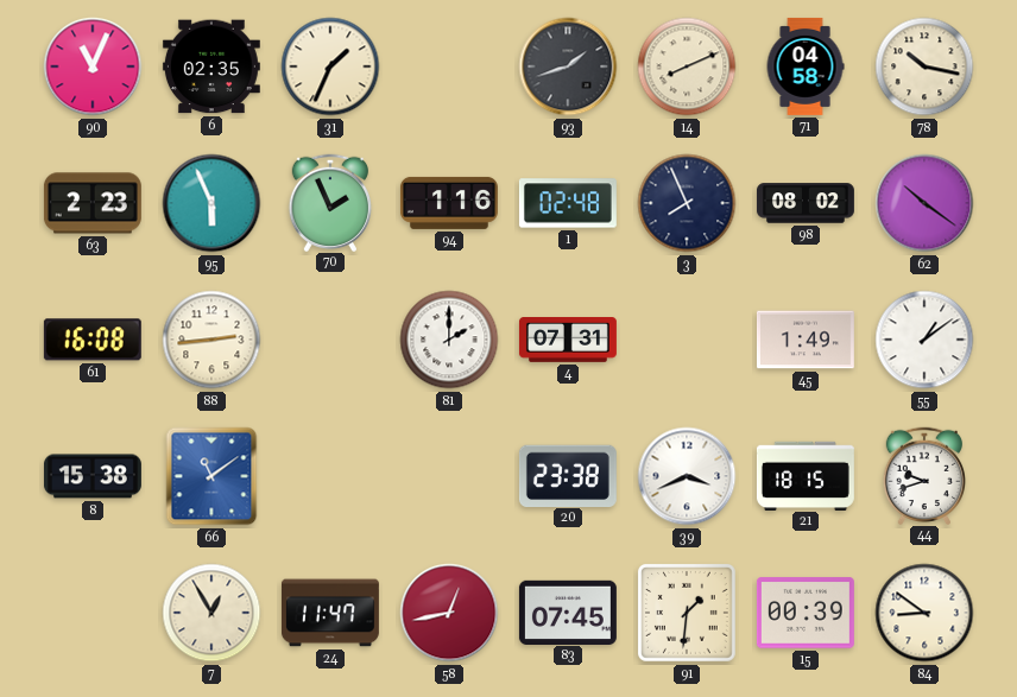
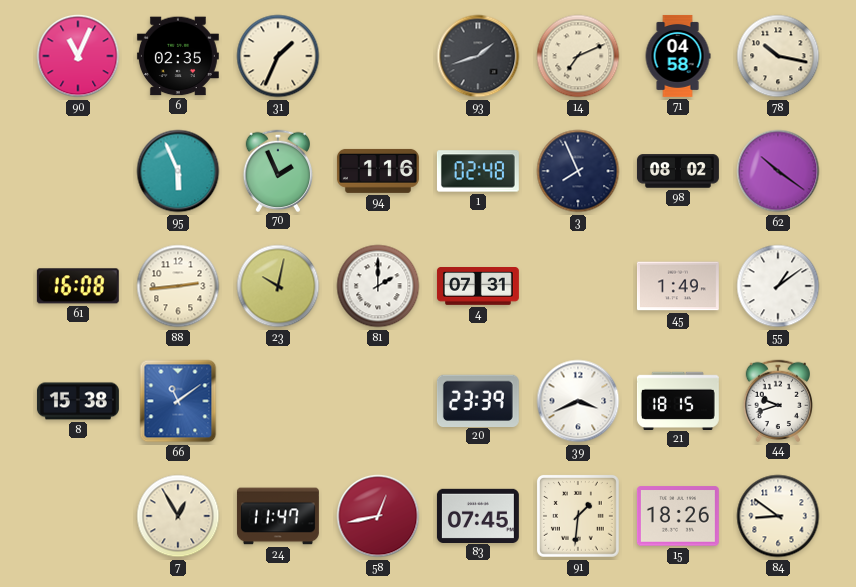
14: 8:11 -> 7:11
63: 2:23 -> none
23: none -> 10:02
20: 23:38 -> 23:39
15: 00:39 -> 18:26
